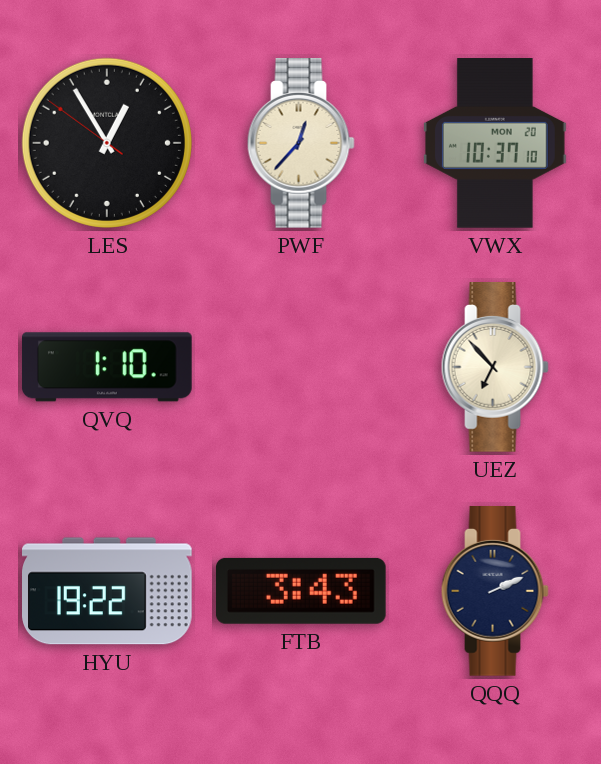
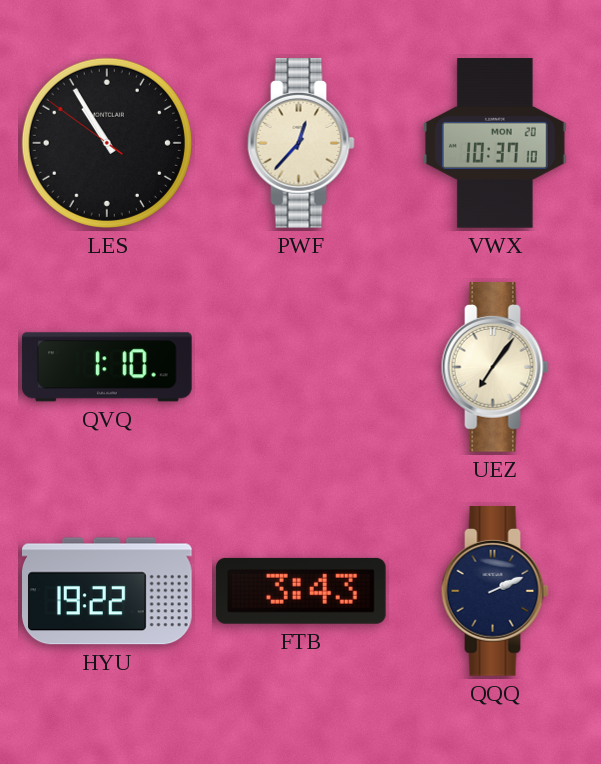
LES: 12:54 -> 10:54
UEZ: 6:53 -> 7:06
